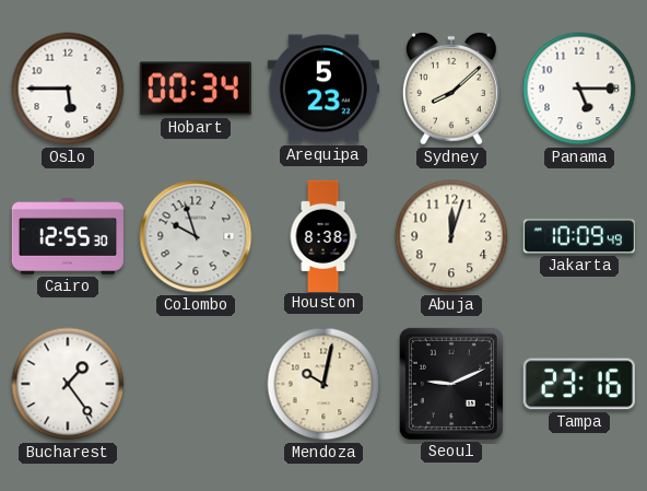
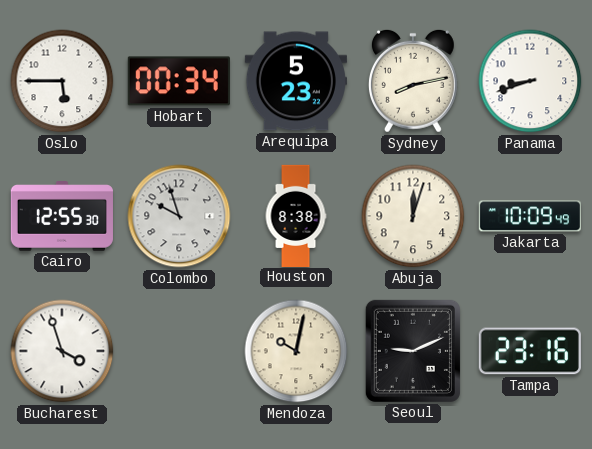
Sydney: 8:08 -> 8:13
Panama: 5:15 -> 8:42
Bucharest: 1:24 -> 3:57
